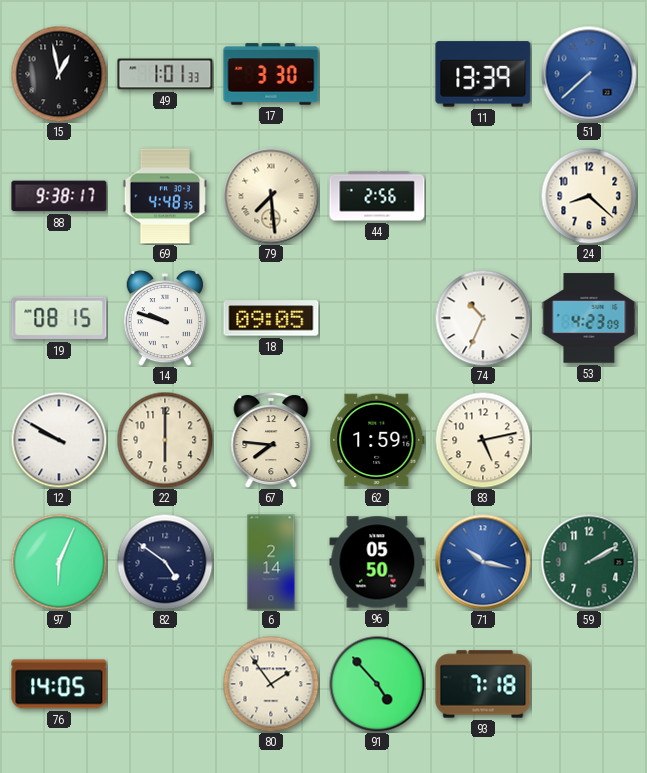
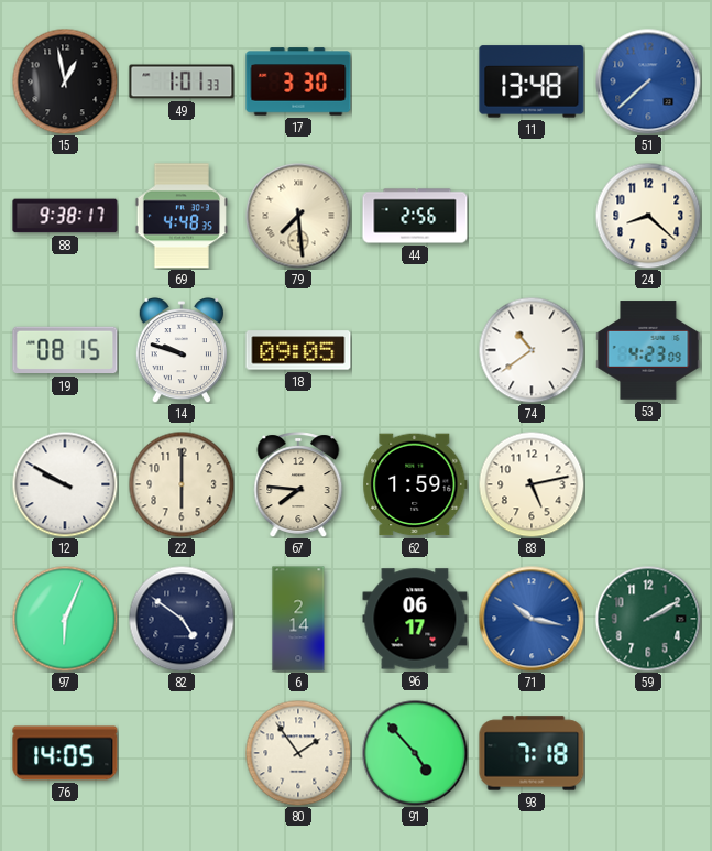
11: 13:39 -> 13:48
74: 10:34 -> 10:39
96: 05:50 -> 06:17
